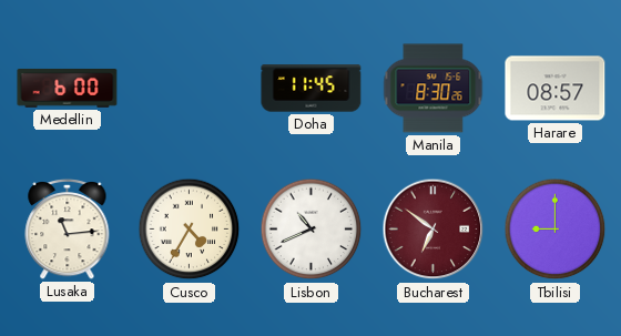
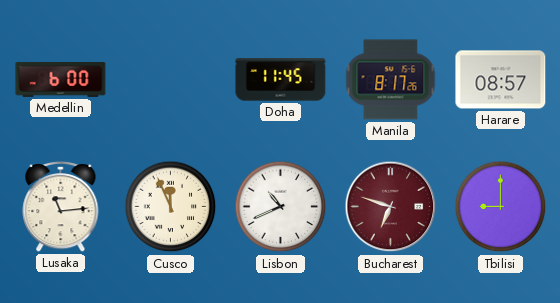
Manila: 8:30 -> 8:17
Cusco: 4:35 -> 11:56
Bucharest: 6:51 -> 6:48
